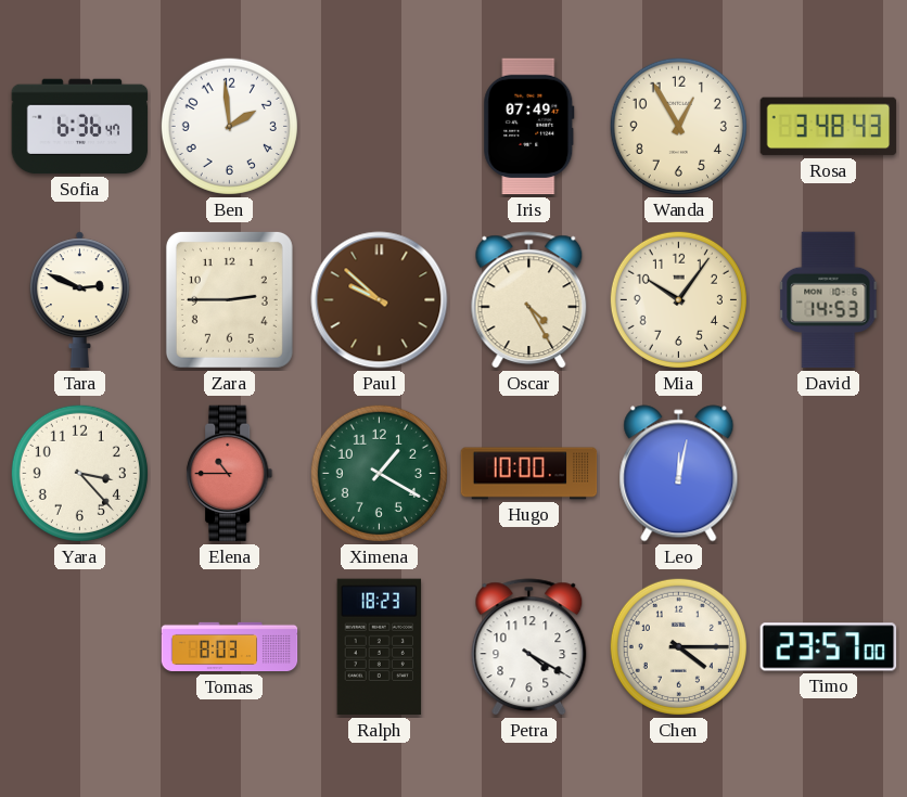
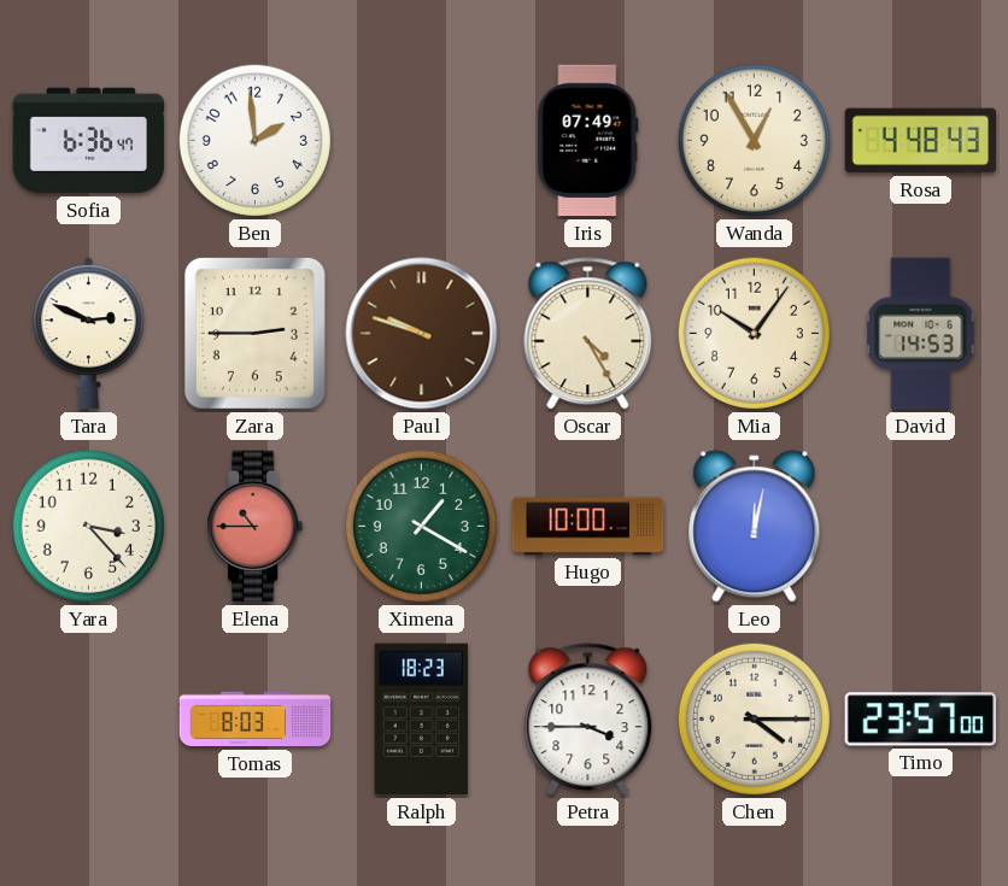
Rosa: 3:48 -> 4:48
Paul: 9:52 -> 9:48
Petra: 4:20 -> 3:45
